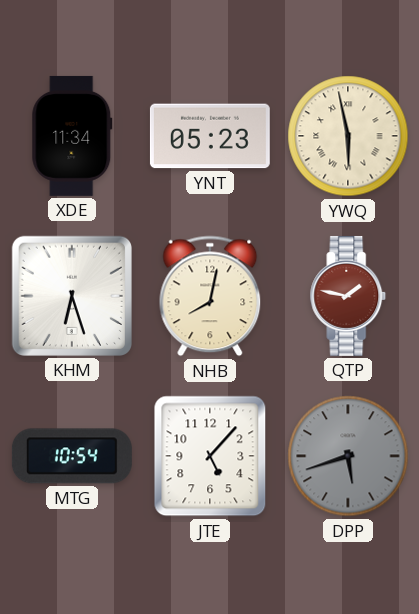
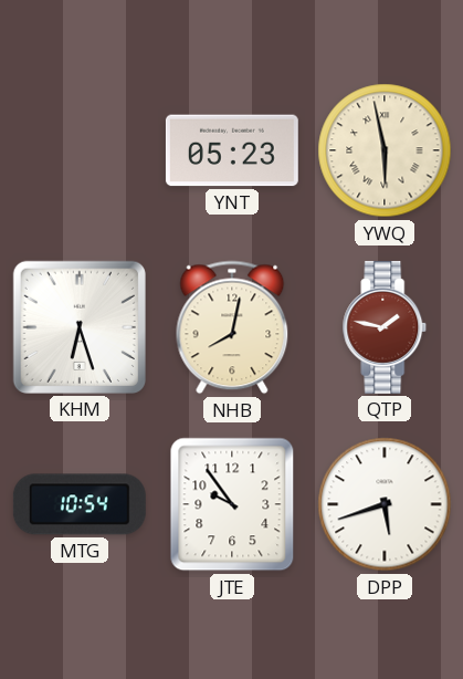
XDE: 11:34 -> none
JTE: 5:07 -> 9:54
DPP dial: grey -> white
